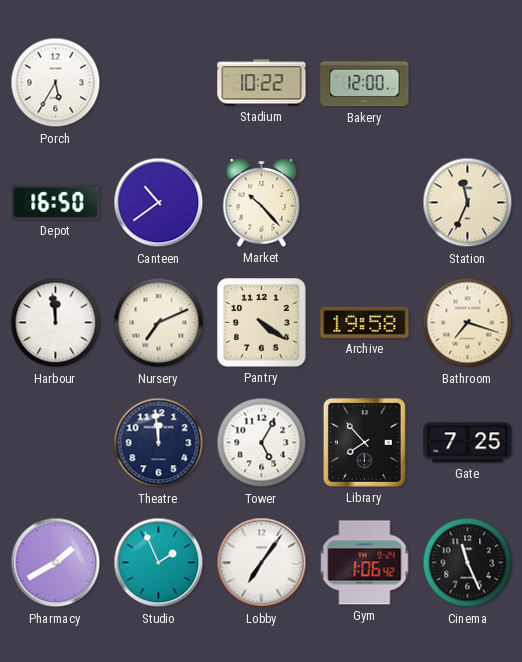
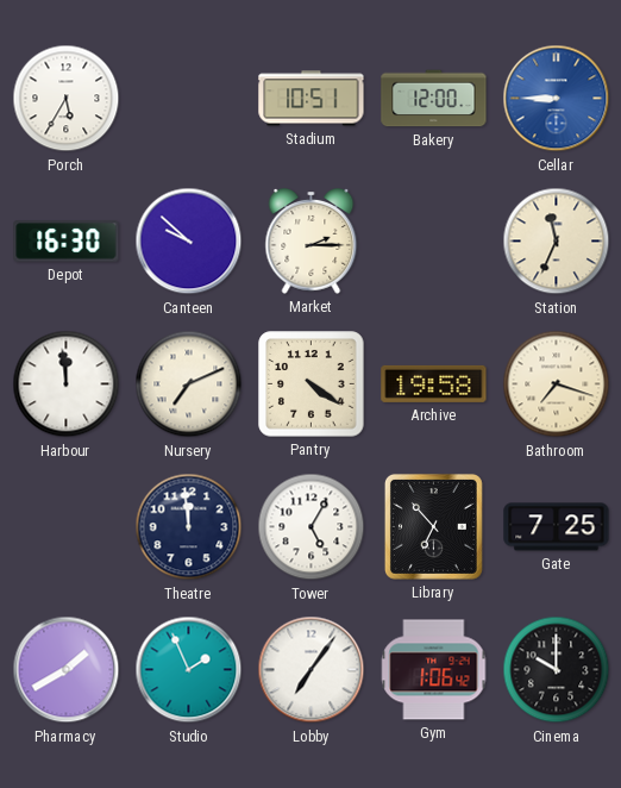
Stadium: 10:22 -> 10:51
Cellar: none -> 8:45
Depot: 16:50 -> 16:30
Canteen: 10:39 -> 9:52
Market: 10:23 -> 2:15
Library: 7:53 -> 6:53
Cinema: 11:26 -> 10:00
